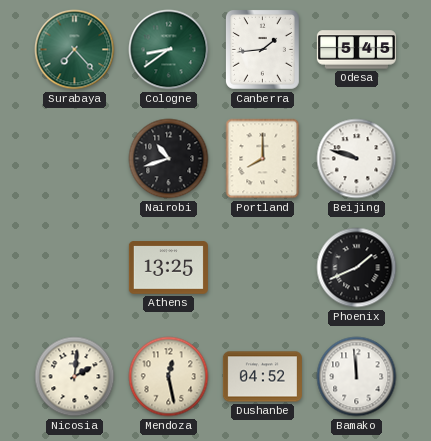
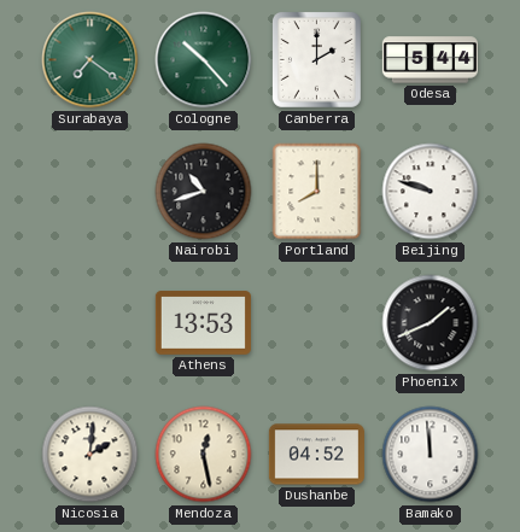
Surabaya: 7:23 -> 7:21
Cologne: 8:39 -> 10:23
Canberra: 1:44 -> 2:00
Odesa: 5:45 -> 5:44
Athens: 13:25 -> 13:53
